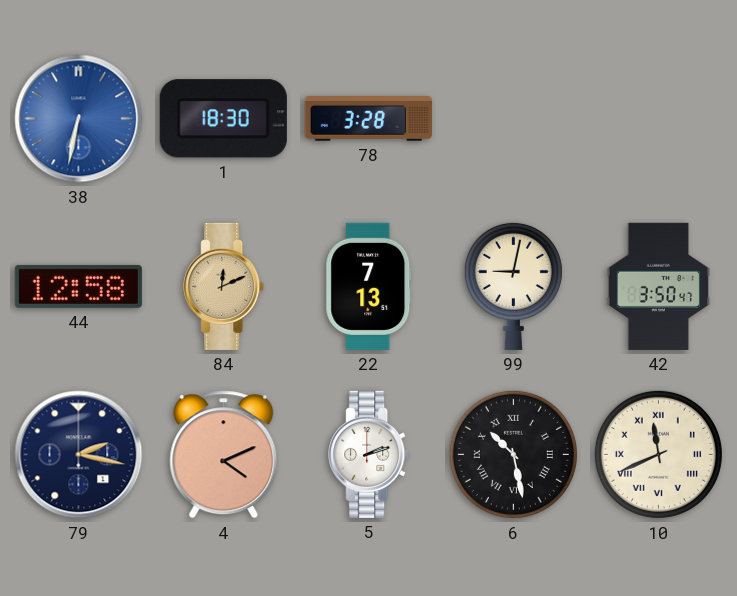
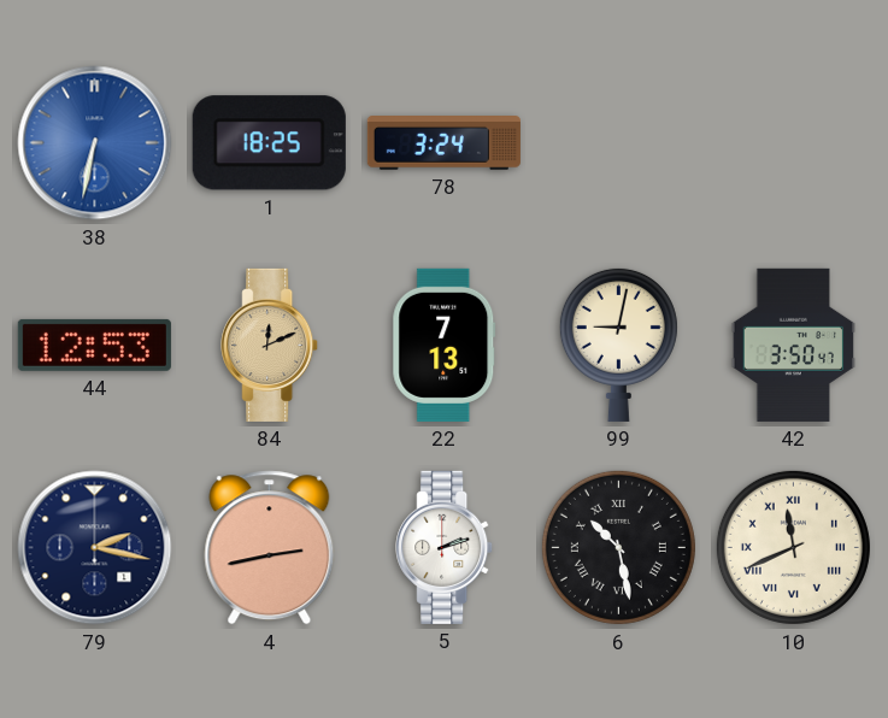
1: 18:30 -> 18:25
78: 3:28 -> 3:24
44: 12:58 -> 12:53
4: 4:11 -> 2:43
